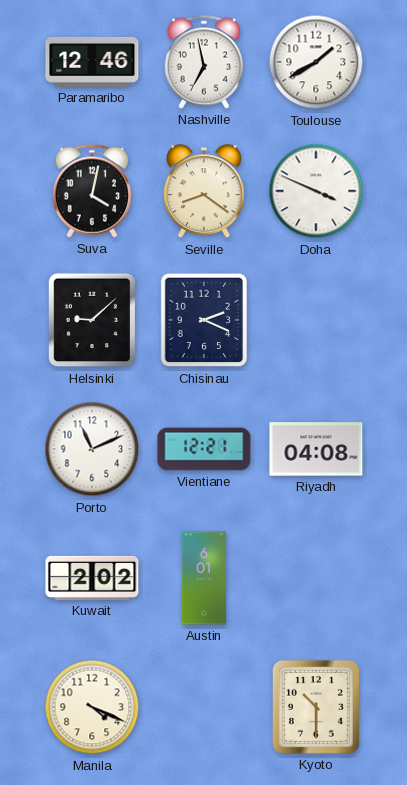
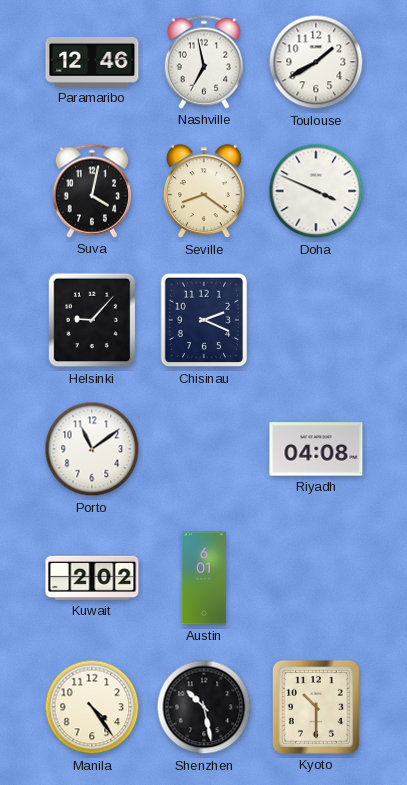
Helsinki: 9:08 -> 9:07
Porto: 11:11 -> 11:09
Vientiane: 12:21 -> none
Manila: 4:19 -> 4:24
Shenzhen: none -> 10:28
